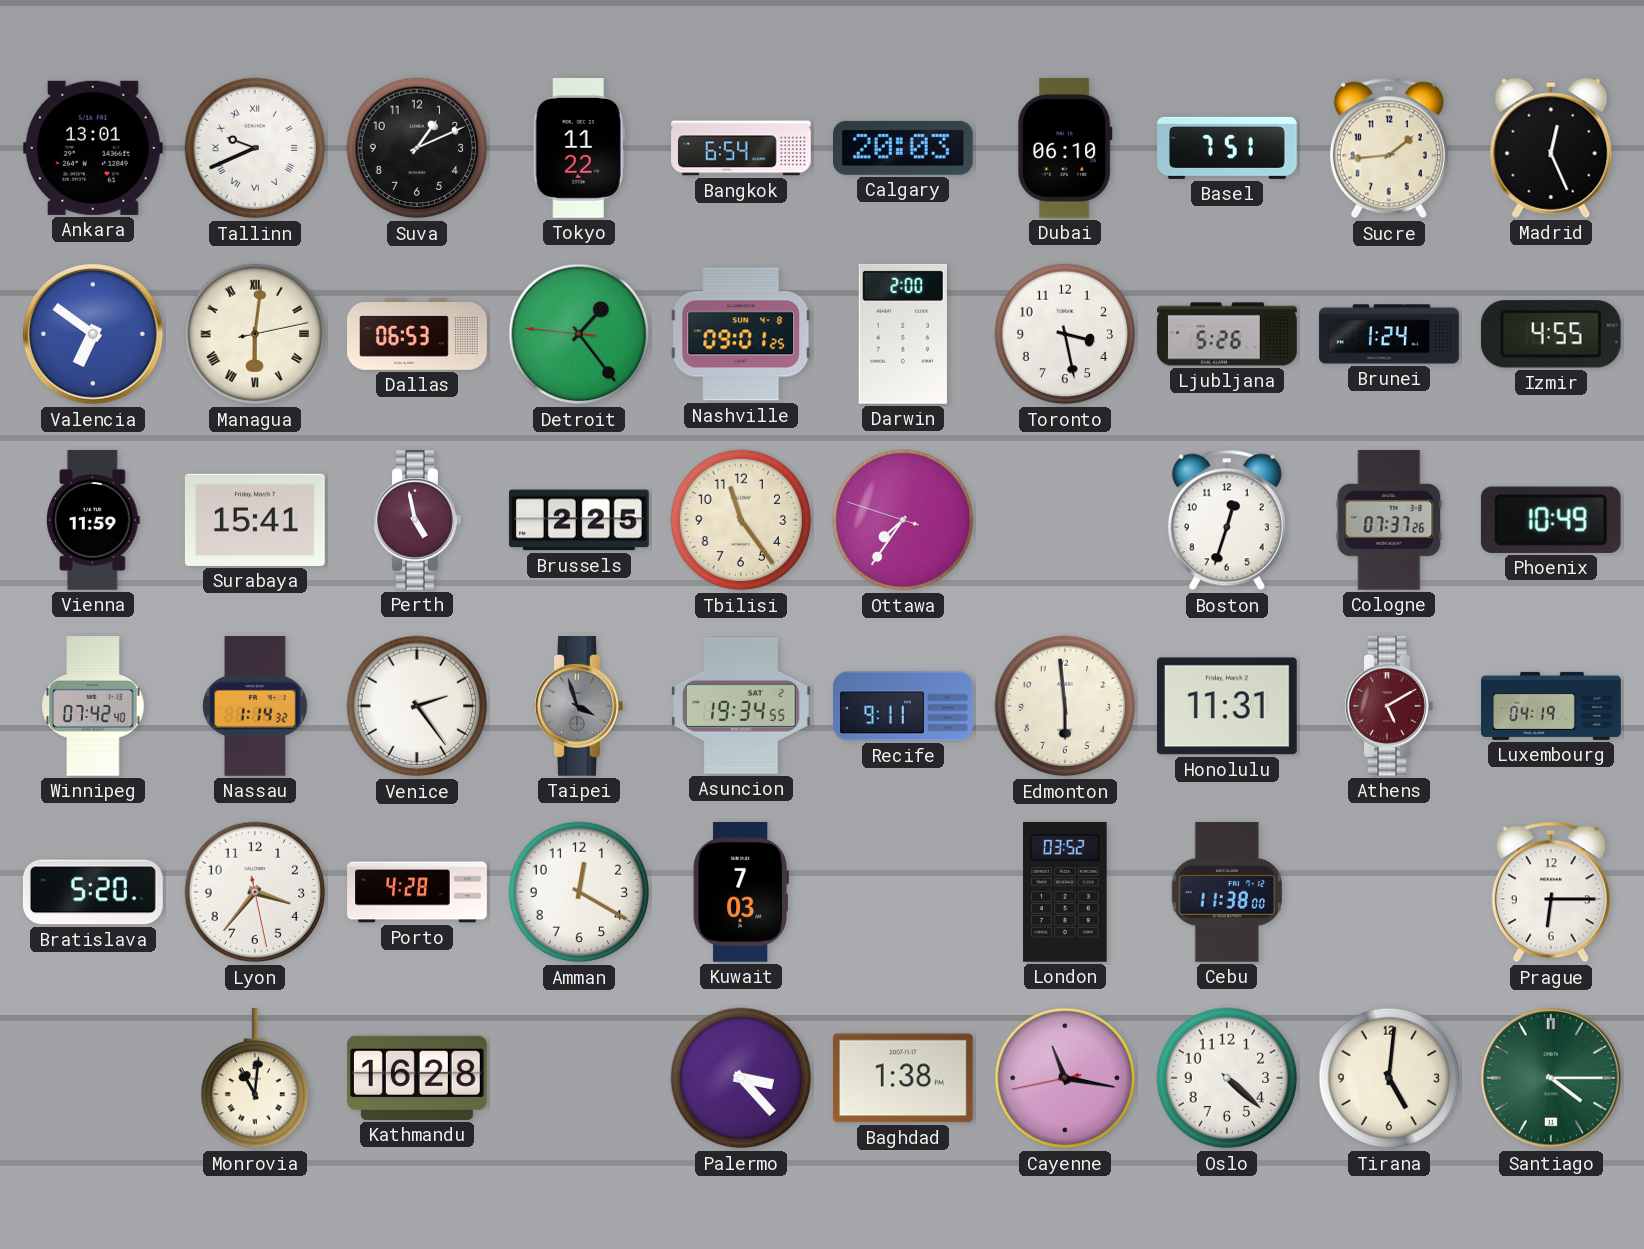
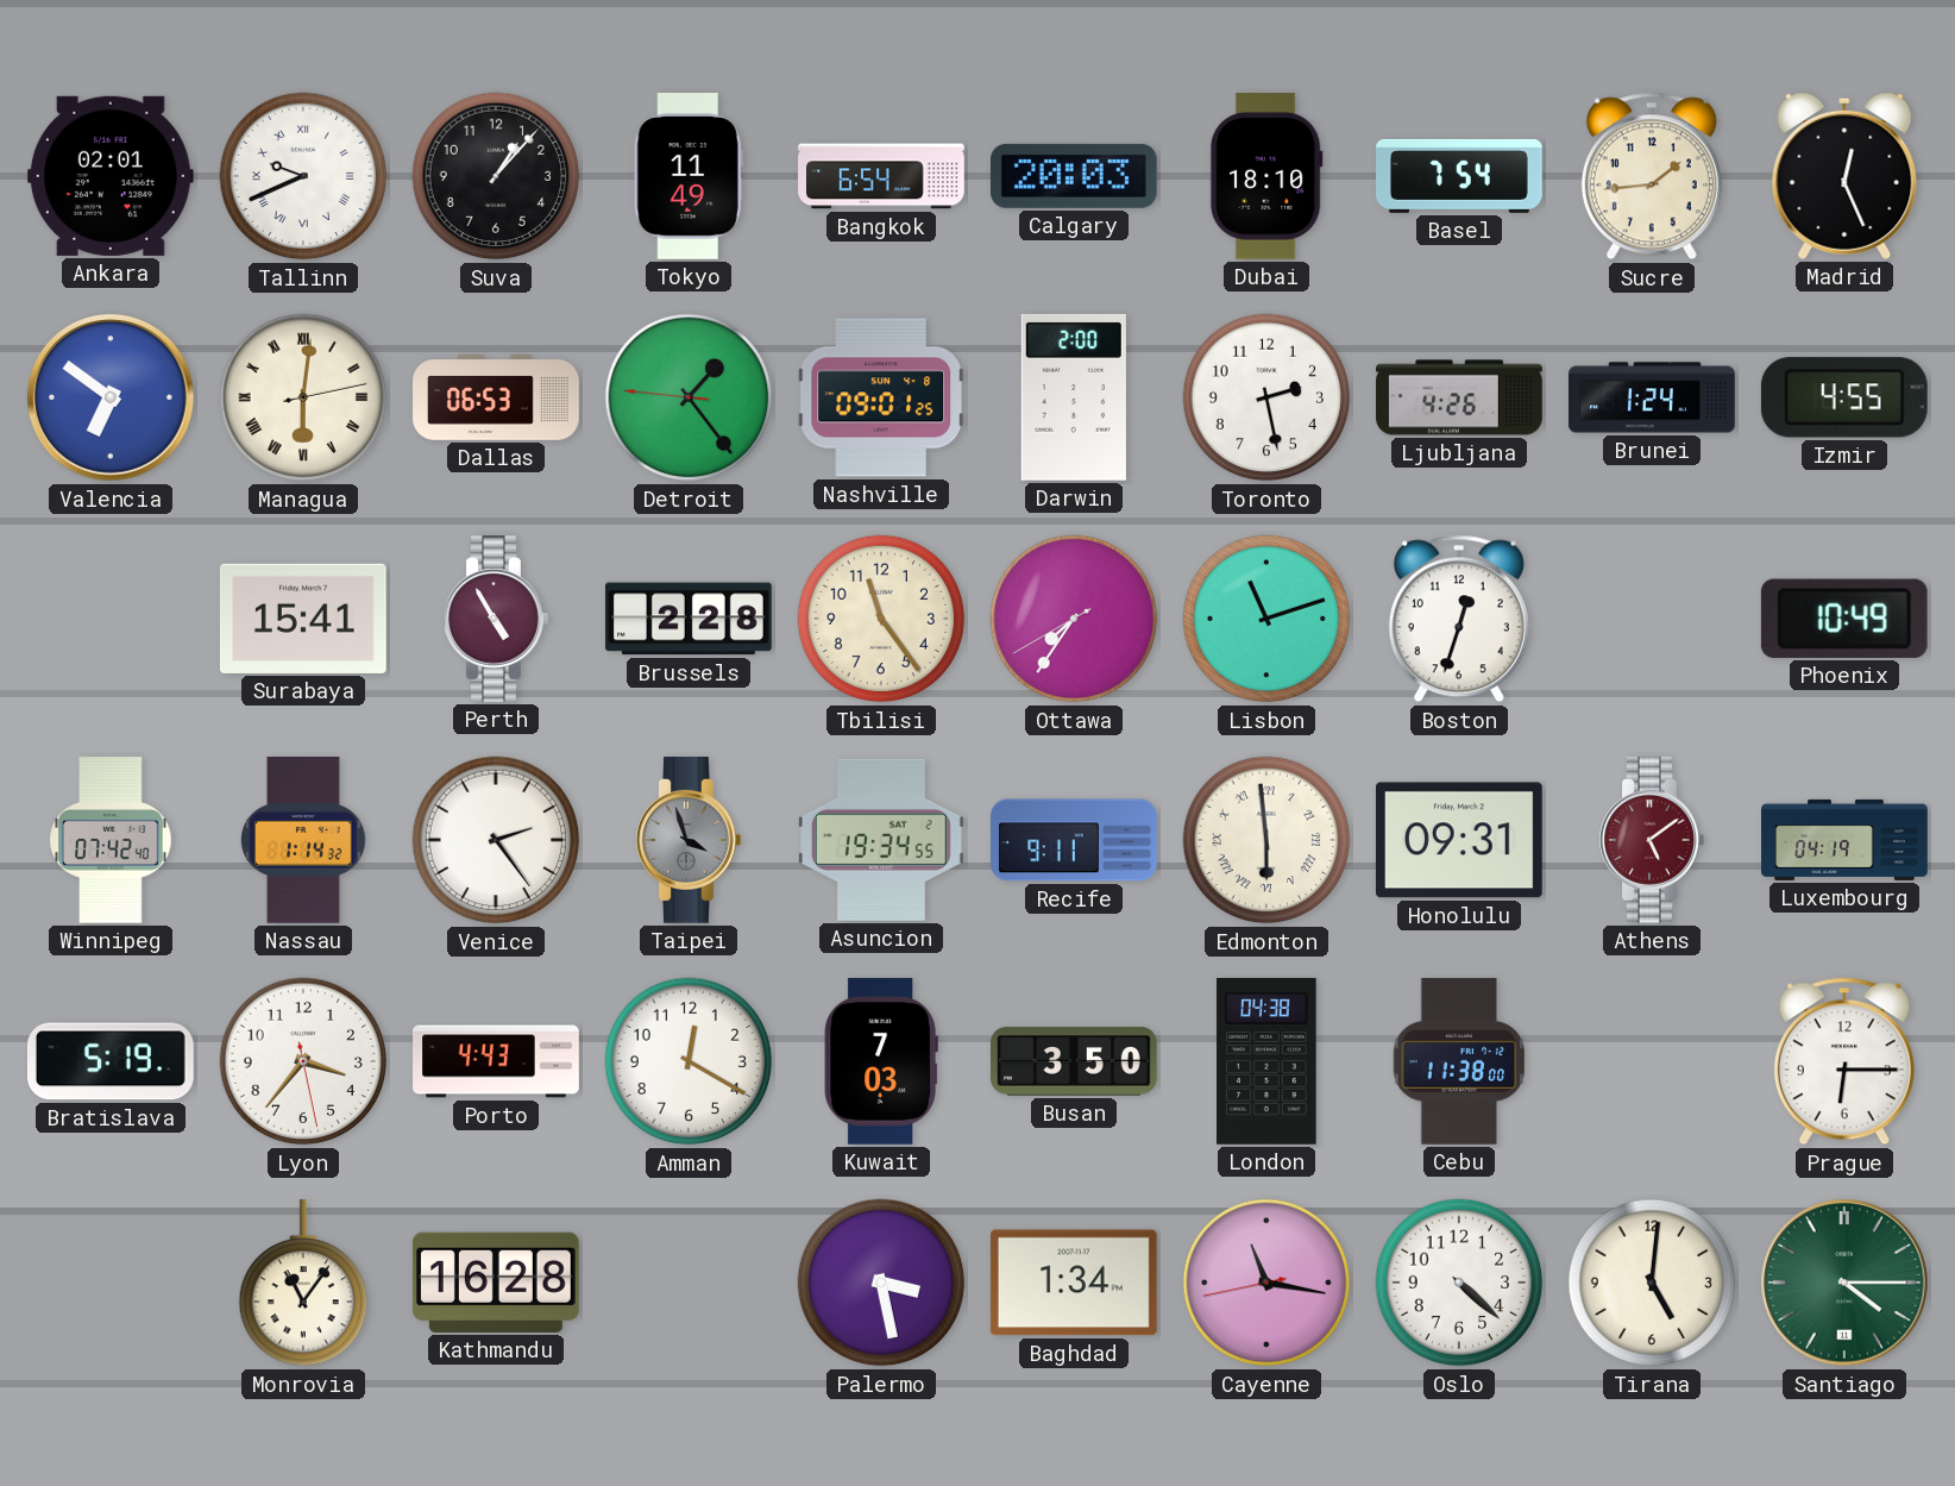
Ankara: 13:01 -> 02:01
Suva: 1:11 -> 1:07
Tokyo: 11:22 -> 11:49
Dubai: 06:10 -> 18:10
Basel: 7:51 -> 7:54
Toronto: 3:28 -> 2:28
Ljubljana: 5:26 -> 4:26
Vienna: 11:59 -> none
Perth: 4:58 -> 4:55
Brussels: 2:25 -> 2:28
Ottawa: 7:35:48 -> 7:35:40
Lisbon: none -> 11:12
Cologne: 07:37 -> none
Edmonton numerals: Arabic -> Roman
Honolulu: 11:31 -> 09:31
Athens: 5:10 -> 5:09
Bratislava: 5:20 -> 5:19
Porto: 4:28 -> 4:43
Busan: none -> 3:50
London: 03:52 -> 04:38
Monrovia: 11:01 -> 11:06
Palermo: 3:23 -> 3:28
Baghdad: 1:38 -> 1:34
